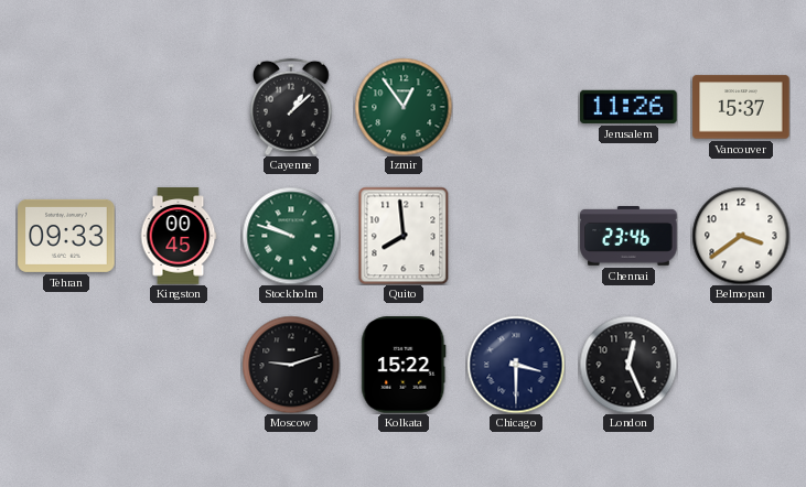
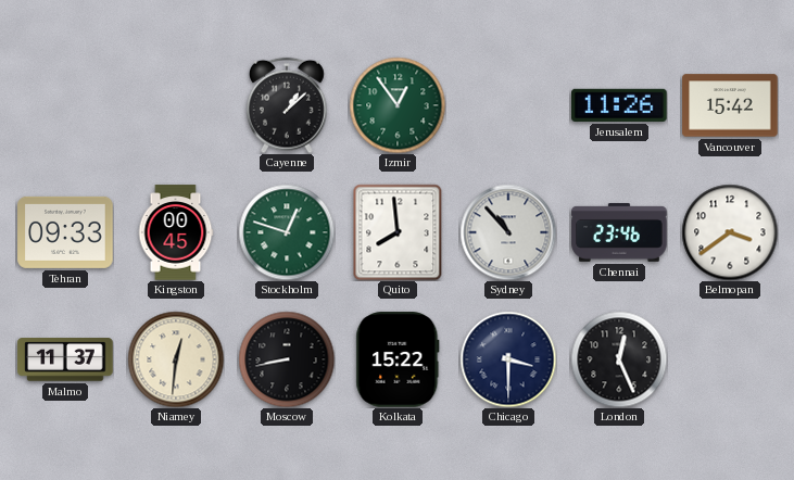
Vancouver: 15:37 -> 15:42
Stockholm: 9:48 -> 12:48
Sydney: none -> 10:53
Malmo: none -> 11:37
Niamey: none -> 12:31
Moscow: 9:12 -> 8:43
